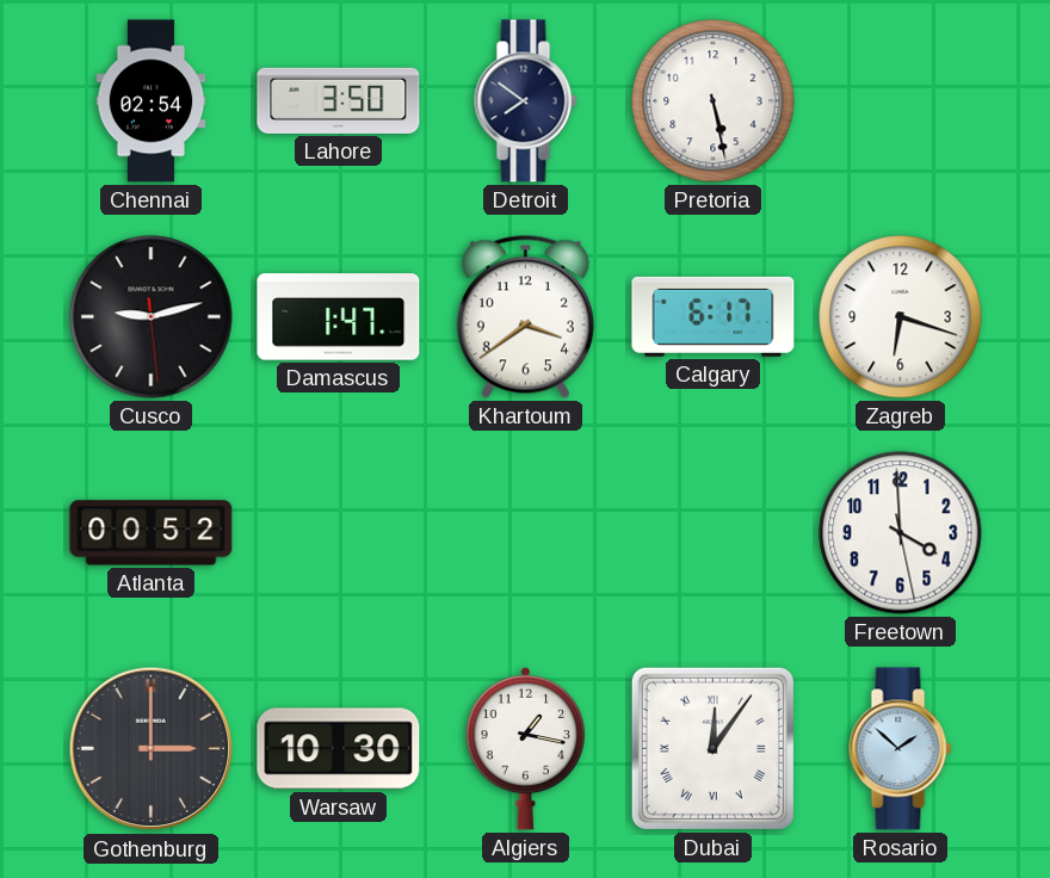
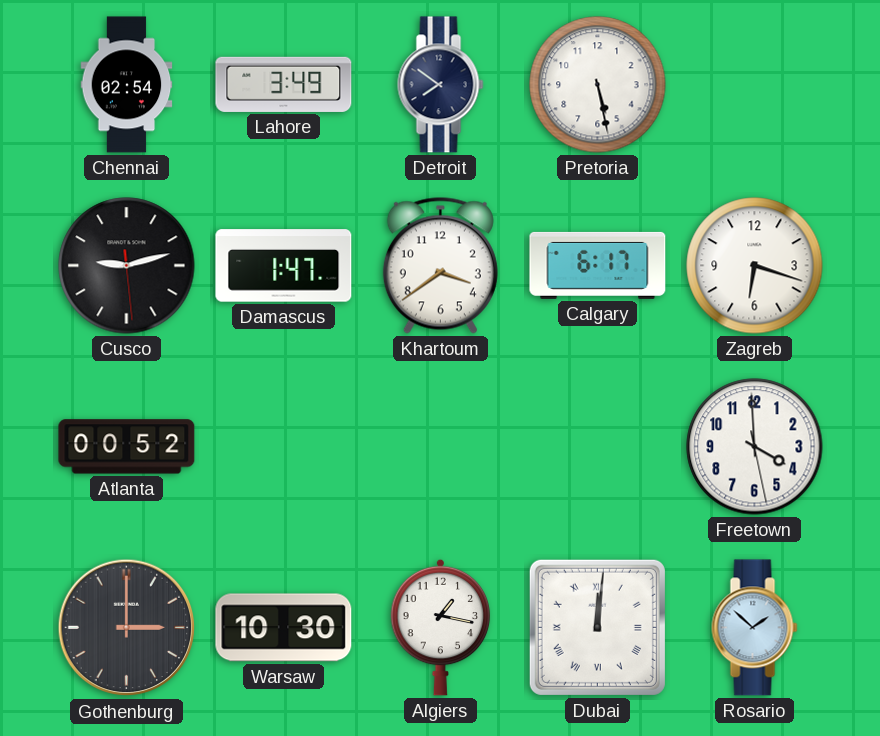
Lahore: 3:50 -> 3:49
Dubai: 12:06 -> 12:01
